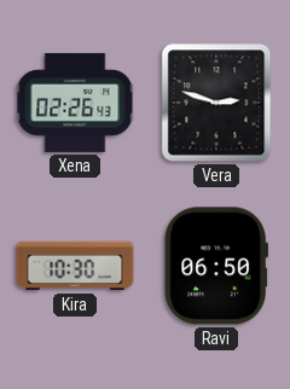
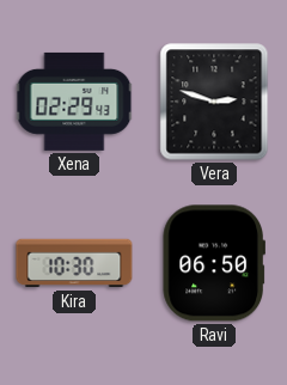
Xena: 02:26 -> 02:29
